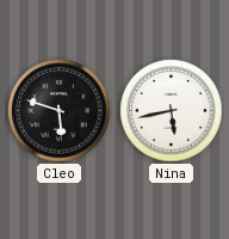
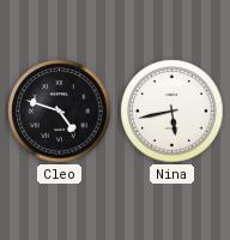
Cleo: 5:48 -> 4:48
